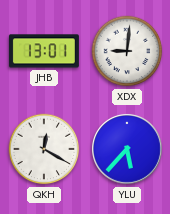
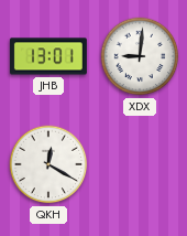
YLU: 5:37 -> none
